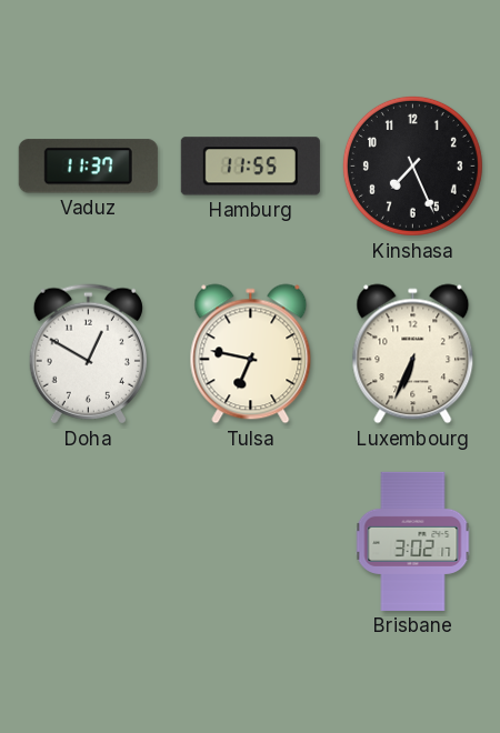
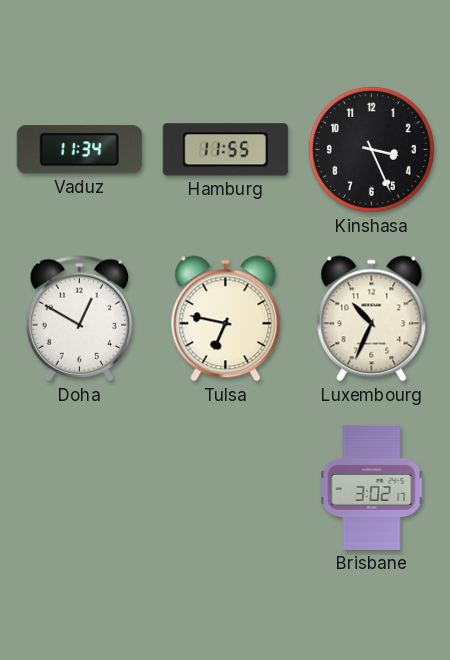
Vaduz: 11:37 -> 11:34
Kinshasa: 7:26 -> 3:26
Luxembourg: 6:34 -> 10:34
